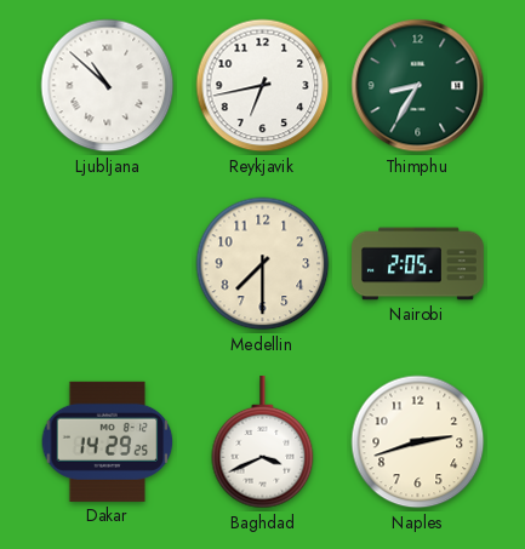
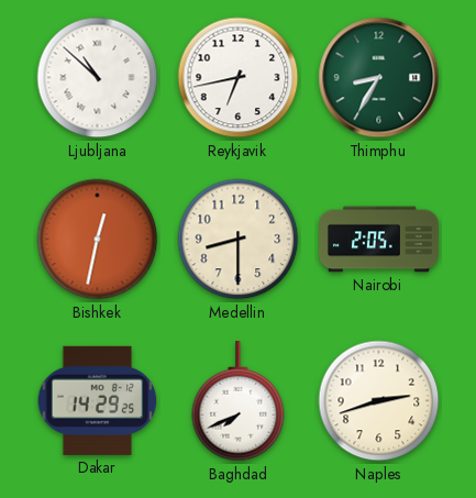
Bishkek: none -> 12:32
Medellin: 7:30 -> 8:30
Baghdad: 3:41 -> 7:41
